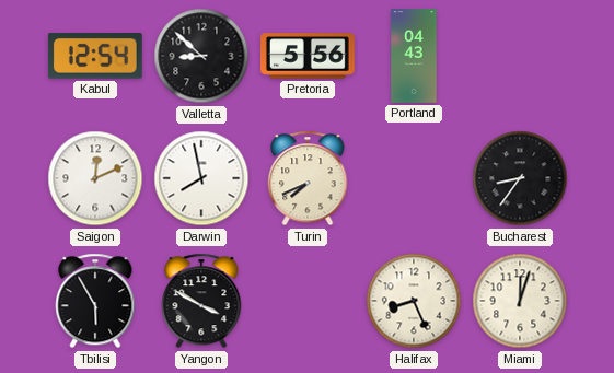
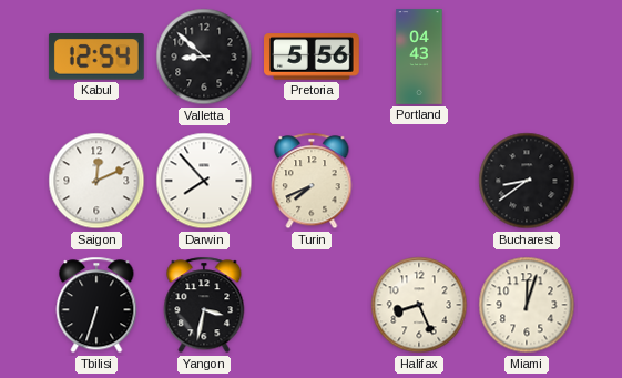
Darwin: 7:58 -> 7:53
Bucharest: 8:36 -> 8:39
Tbilisi: 5:55 -> 6:33
Yangon: 3:50 -> 3:32
